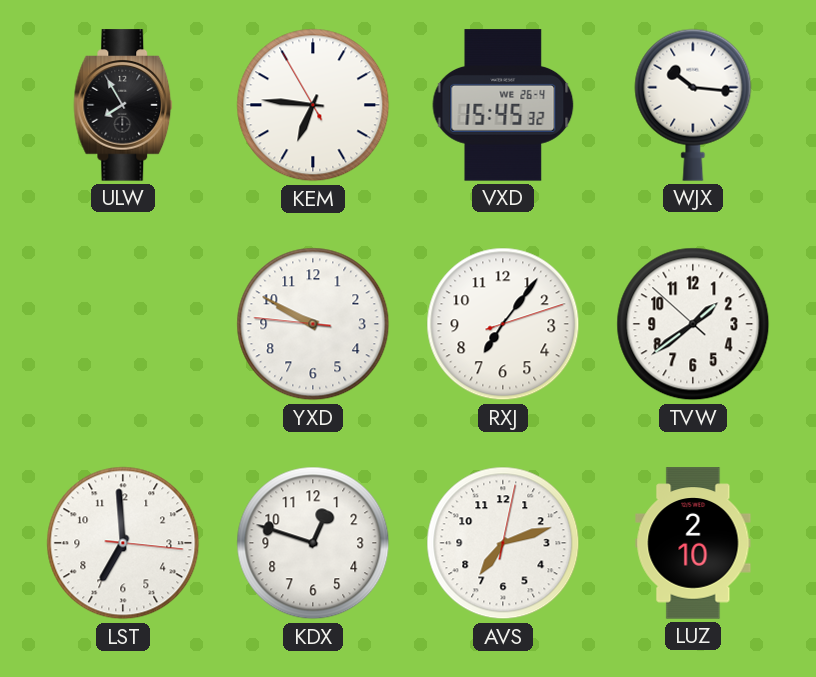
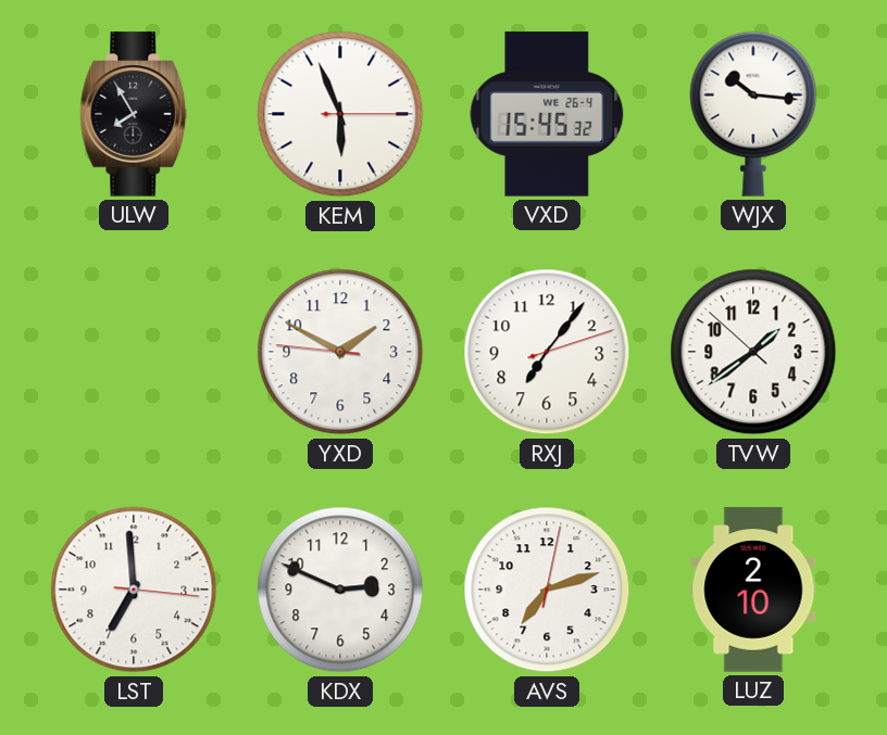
KEM: 6:45 -> 5:56
YXD: 9:49 -> 1:49
KDX: 12:48 -> 2:49
